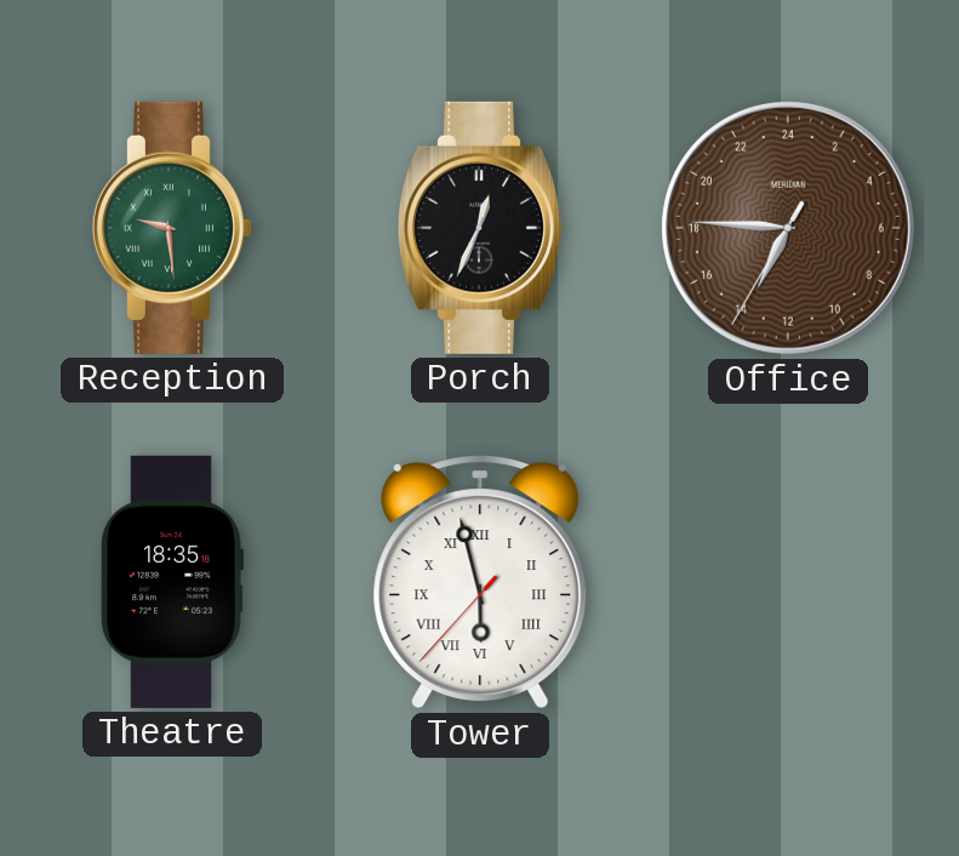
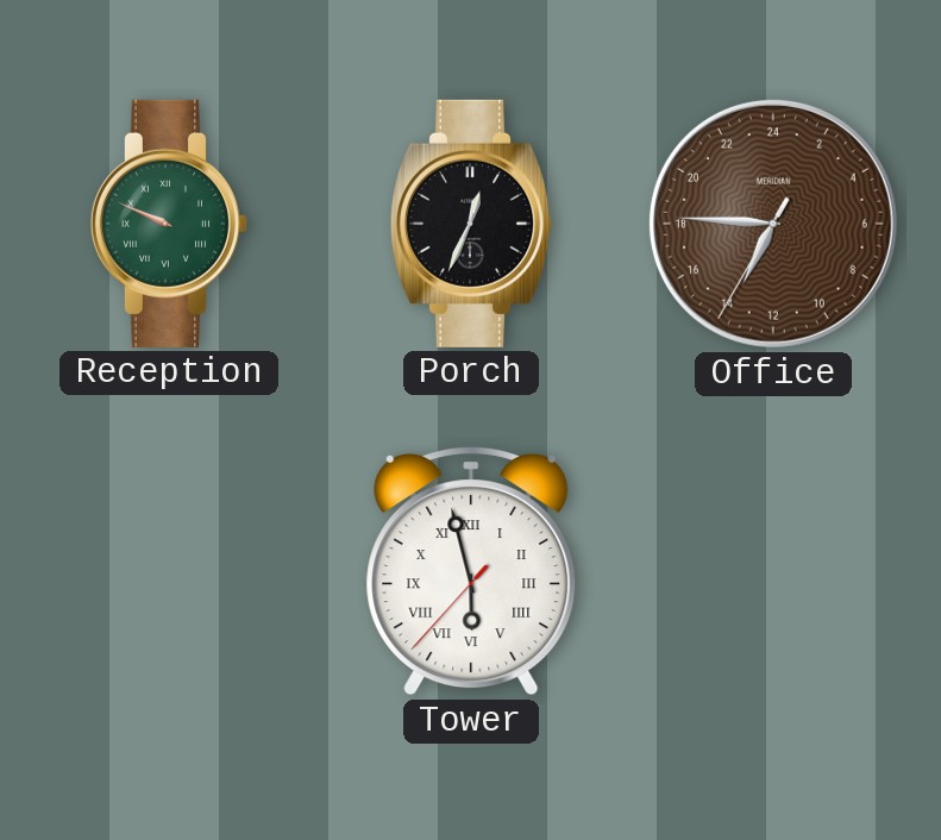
Reception: 9:29 -> 9:49
Theatre: 18:35 -> none
